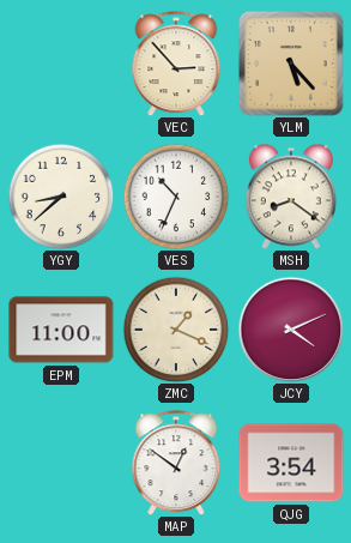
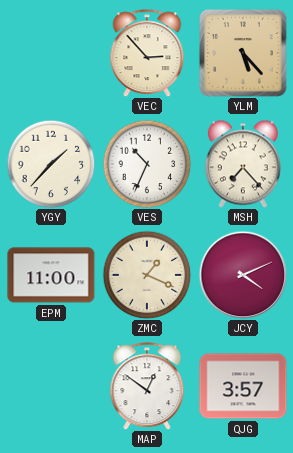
YGY: 8:38 -> 1:37
MSH: 8:21 -> 7:23
QJG: 3:54 -> 3:57
